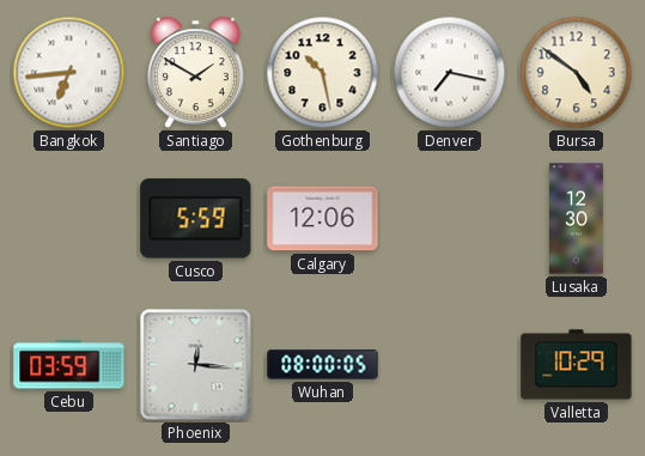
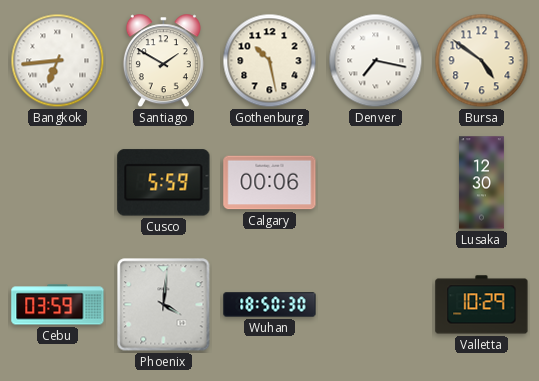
Calgary: 12:06 -> 00:06
Phoenix: 12:16 -> 4:01
Wuhan: 08:00 -> 18:50
